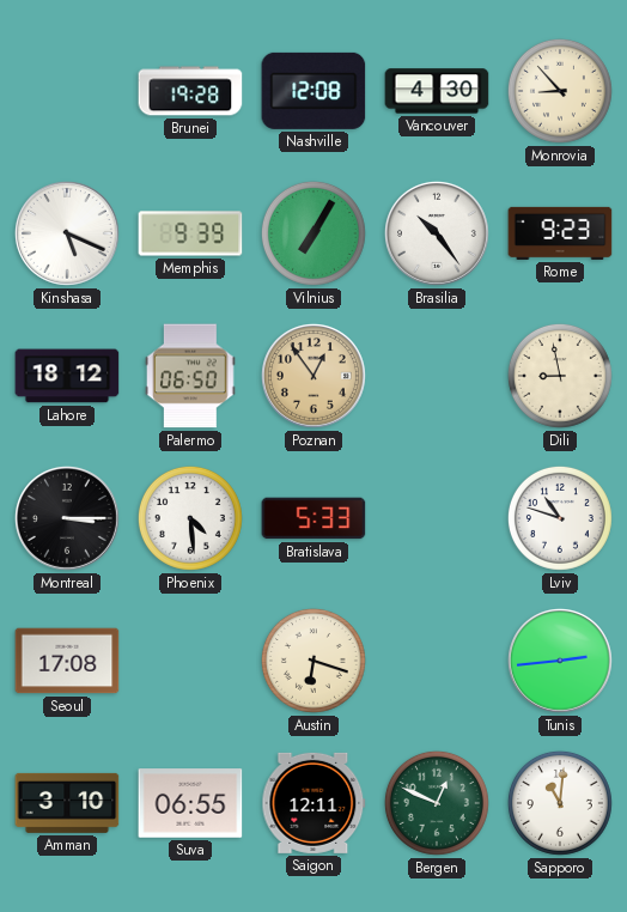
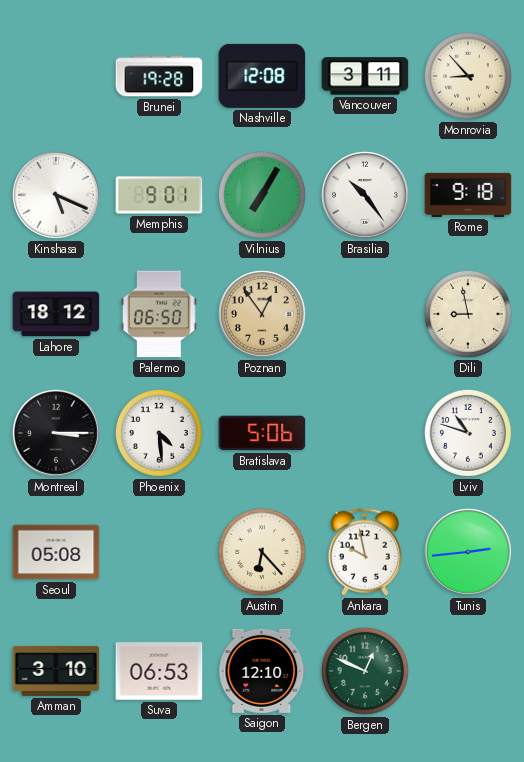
Vancouver: 4:30 -> 3:11
Memphis: 9:39 -> 9:01
Rome: 9:23 -> 9:18
Bratislava: 5:33 -> 5:06
Seoul: 17:08 -> 05:08
Austin: 6:18 -> 6:23
Ankara: none -> 9:58
Suva: 06:55 -> 06:53
Saigon: 12:11 -> 12:10
Sapporo: 11:01 -> none
